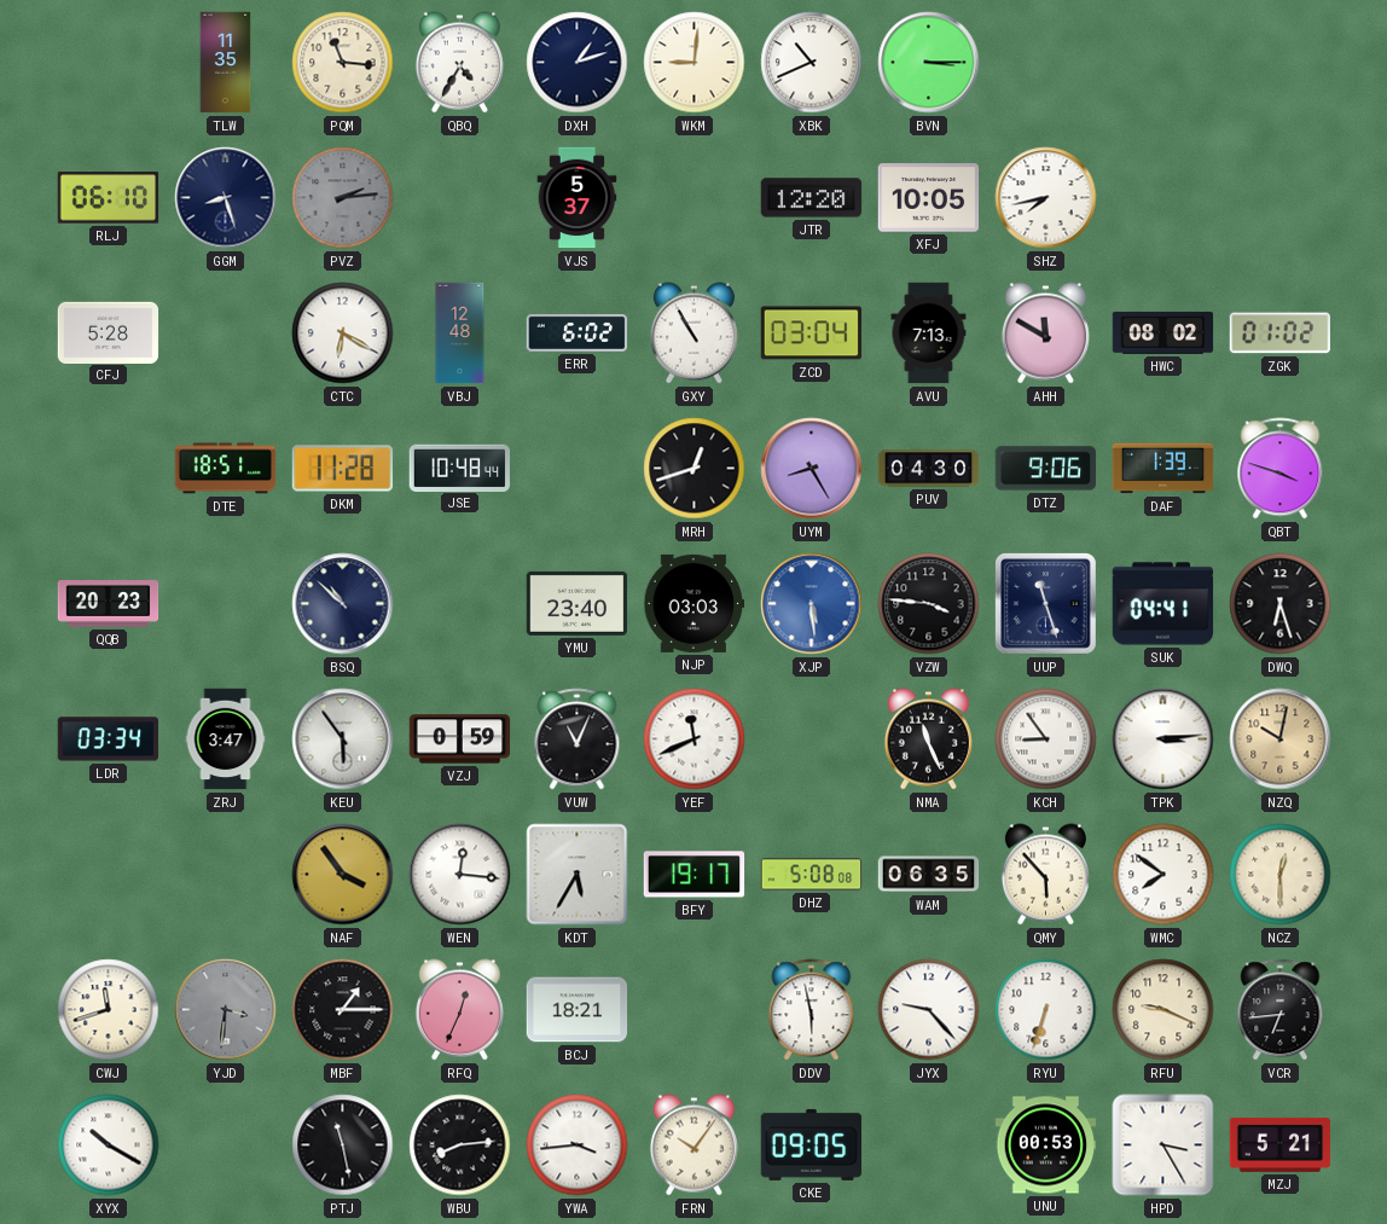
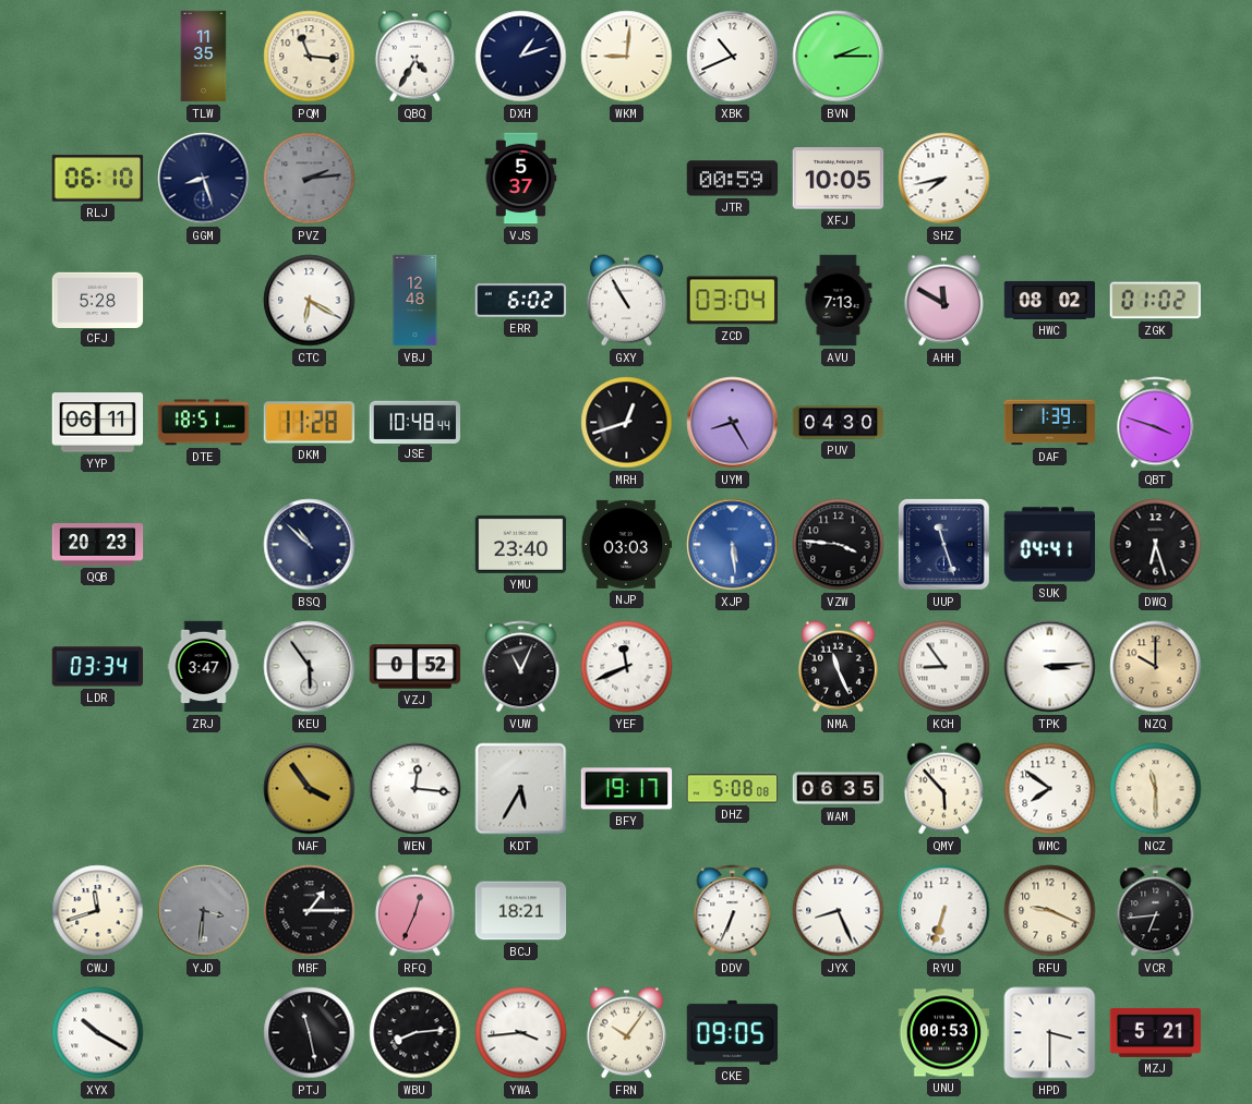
BVN: 3:15 -> 2:15
JTR: 12:20 -> 00:59
YYP: none -> 06:11
DTZ: 9:06 -> none
VZJ: 0:59 -> 0:52
NZQ: 10:02 -> 10:00
NCZ: 12:30 -> 11:30
DDV: 5:58 -> 6:34
JYX: 9:23 -> 8:26
HPD: 3:25 -> 3:30
